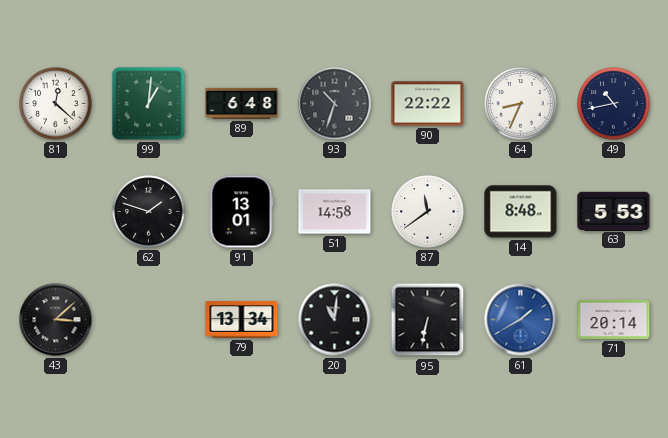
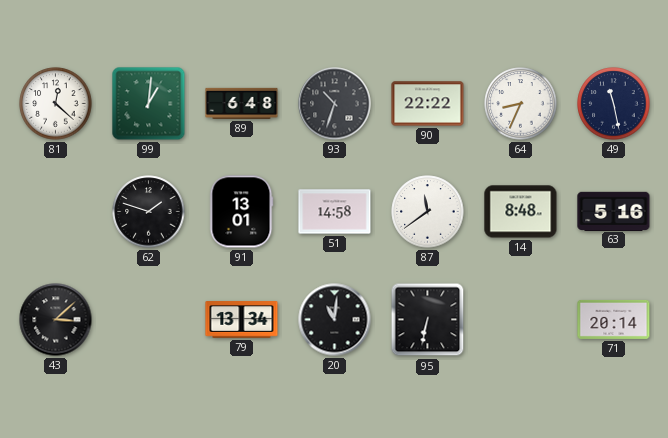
49: 10:43 -> 11:28
63: 5:53 -> 5:16
61: 1:40 -> none
